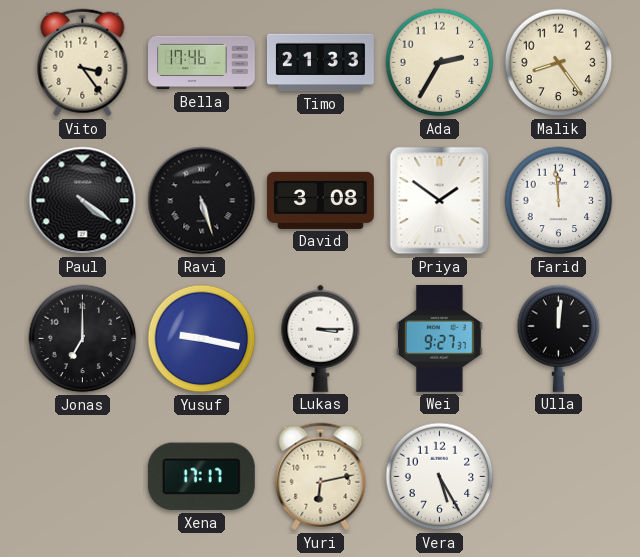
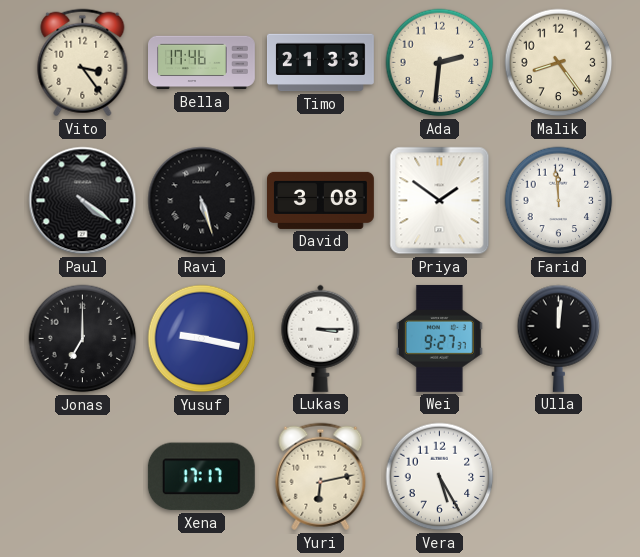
Ada: 2:35 -> 2:31
